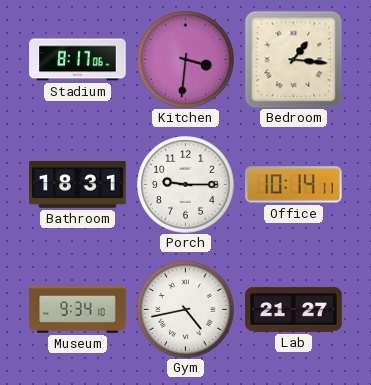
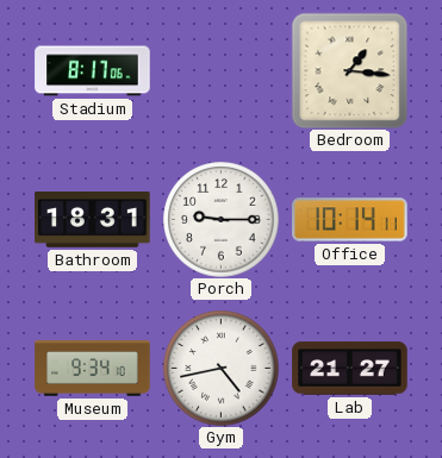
Kitchen: 3:31 -> none
